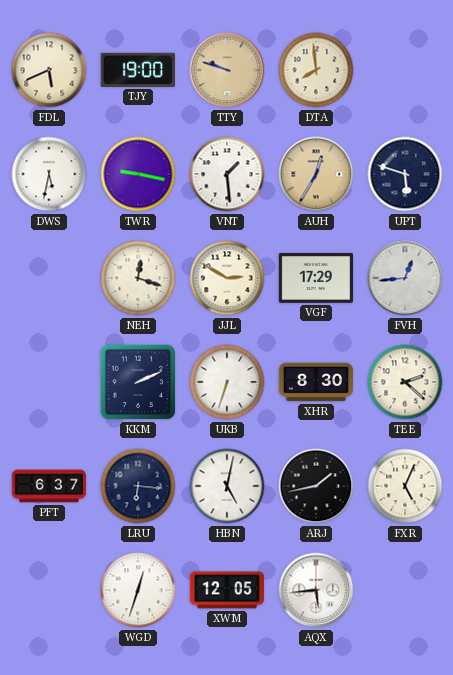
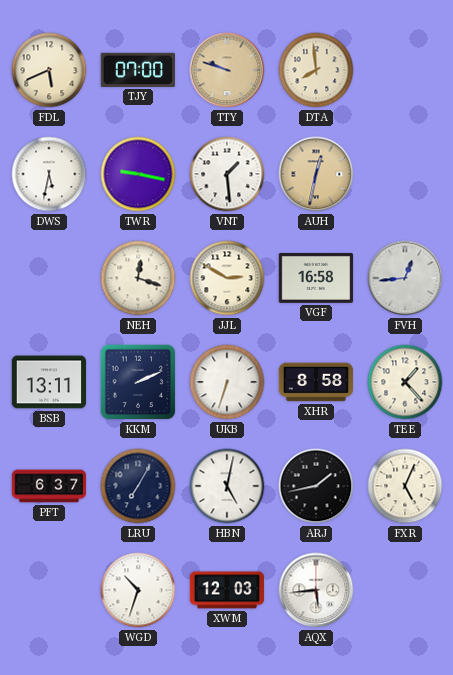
TJY: 19:00 -> 07:00
AUH: 12:35 -> 12:32
UPT: 5:48 -> none
VGF: 17:29 -> 16:58
BSB: none -> 13:11
XHR: 8:30 -> 8:58
TEE: 2:22 -> 1:23
LRU: 6:16 -> 7:05
WGD: 12:33 -> 10:33
XWM: 12:05 -> 12:03
